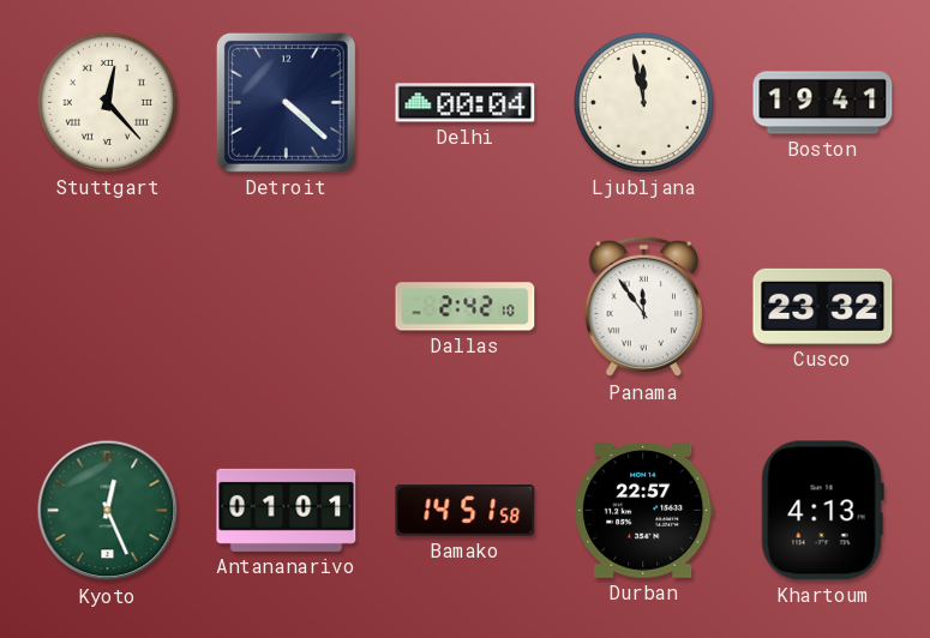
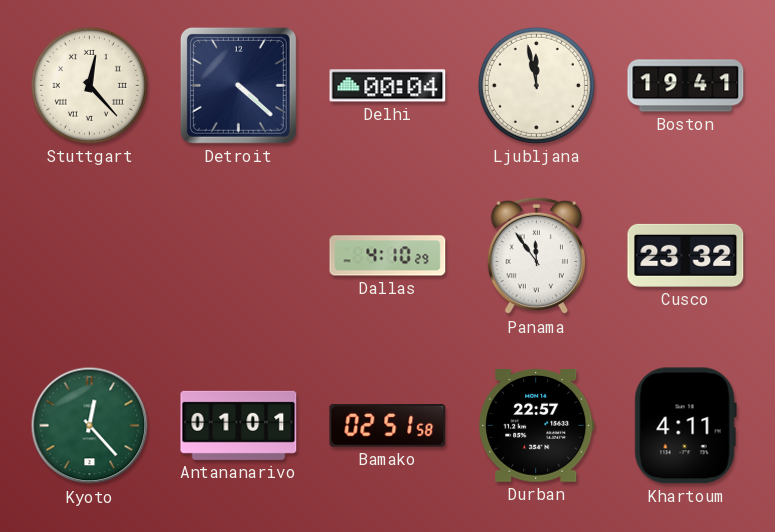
Dallas: 2:42 -> 4:10
Kyoto: 12:26 -> 12:23
Bamako: 14:51 -> 02:51
Khartoum: 4:13 -> 4:11
